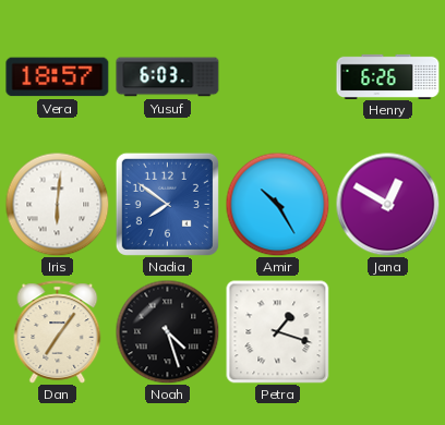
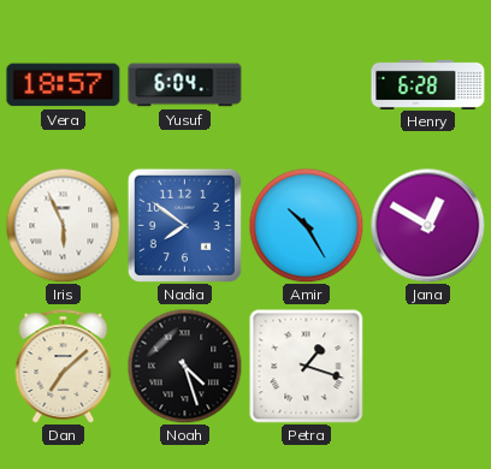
Yusuf: 6:03 -> 6:04
Henry: 6:26 -> 6:28
Iris: 6:01 -> 5:56
Dan: 7:06 -> 7:08
